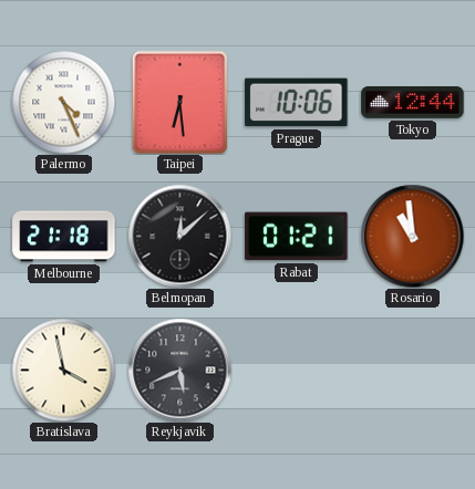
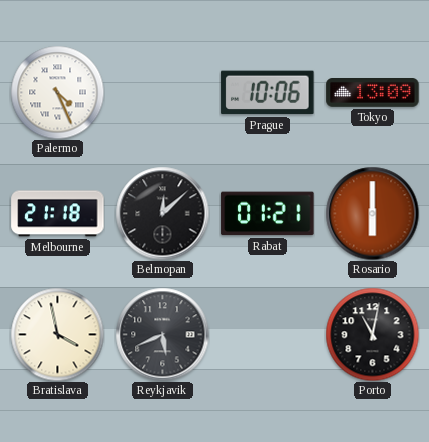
Taipei: 6:29 -> none
Tokyo: 12:44 -> 13:09
Rosario: 10:59 -> 6:00
Porto: none -> 11:02
